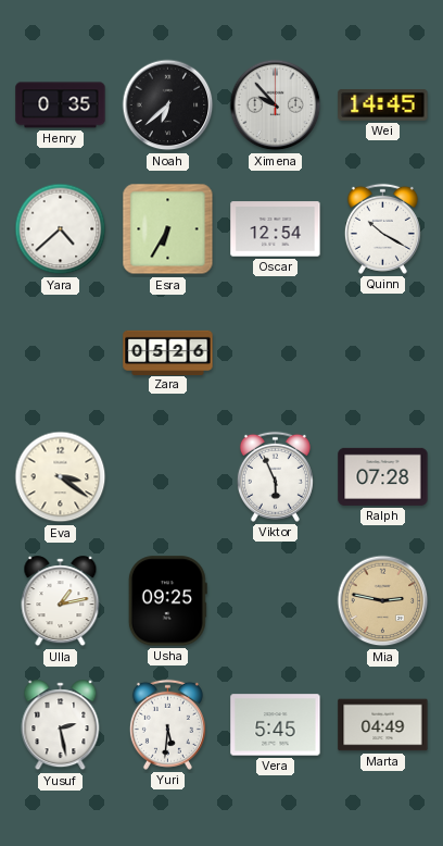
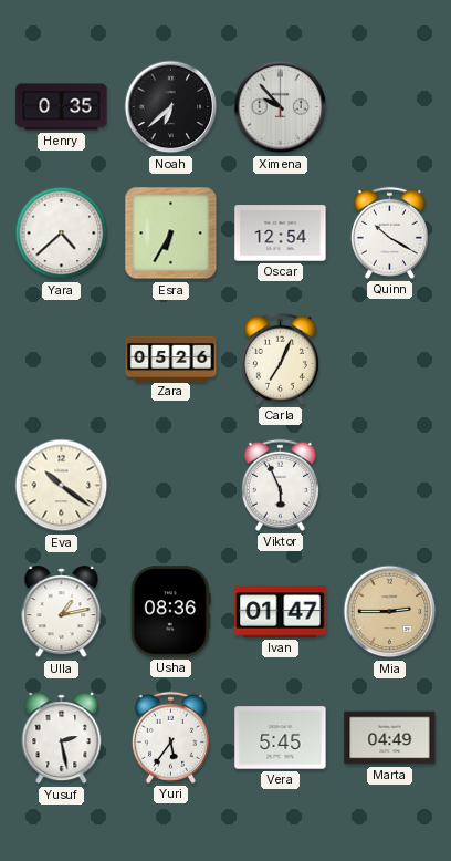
Wei: 14:45 -> none
Carla: none -> 7:04
Eva: 3:21 -> 10:21
Ralph: 07:28 -> none
Usha: 09:25 -> 08:36
Ivan: none -> 01:47
Mia: 2:47 -> 2:45
Yuri: 5:31 -> 5:36
